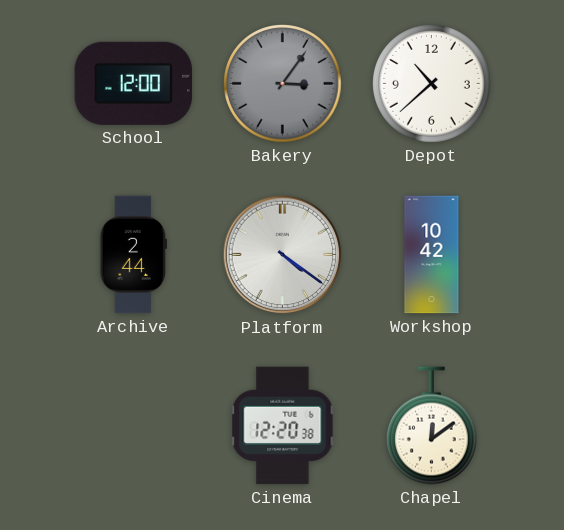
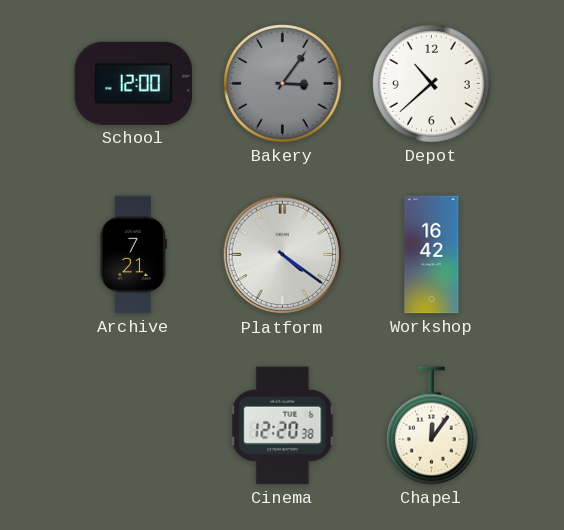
Archive: 2:44 -> 7:21
Workshop: 10:42 -> 16:42
Chapel: 12:09 -> 12:06
